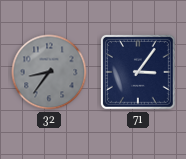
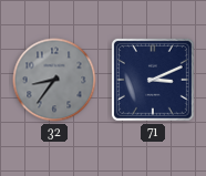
71: 3:06 -> 3:11
